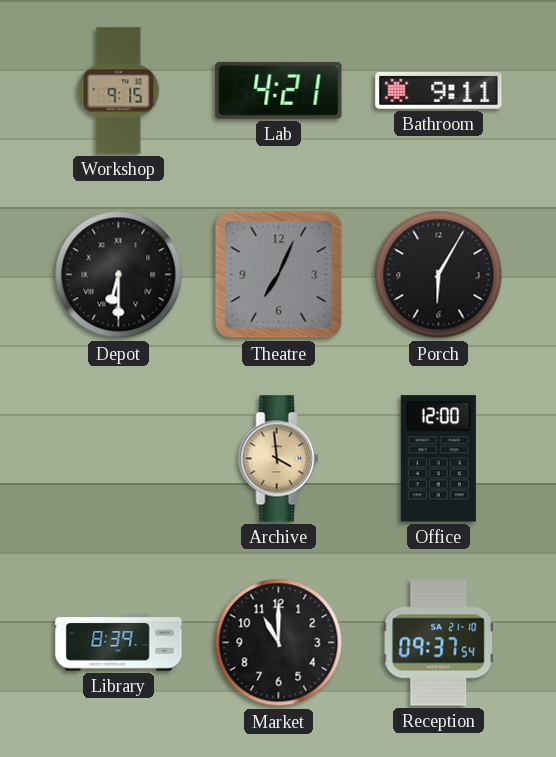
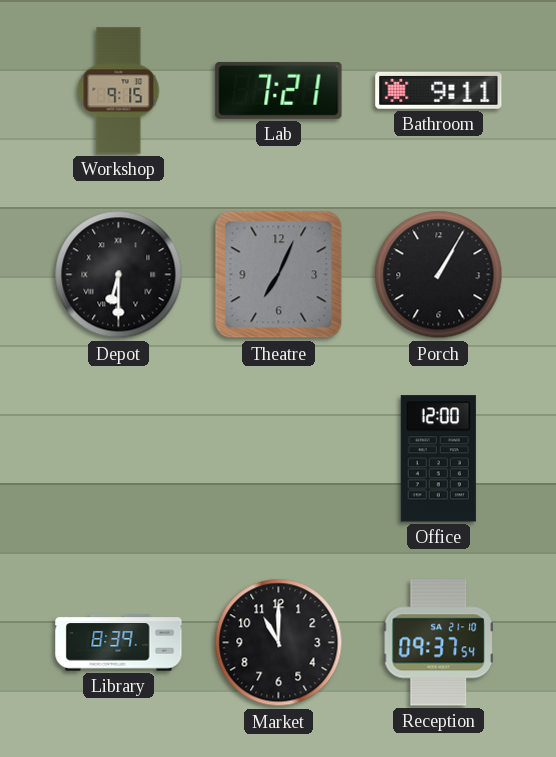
Lab: 4:21 -> 7:21
Porch: 6:05 -> 1:05
Archive: 3:59 -> none
